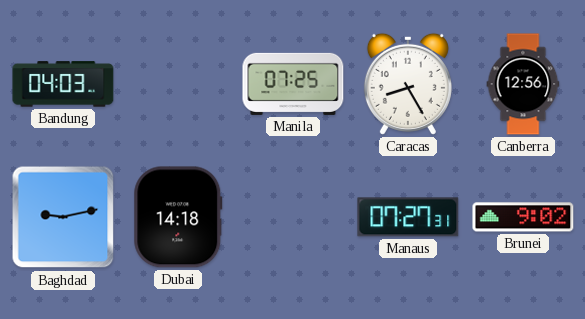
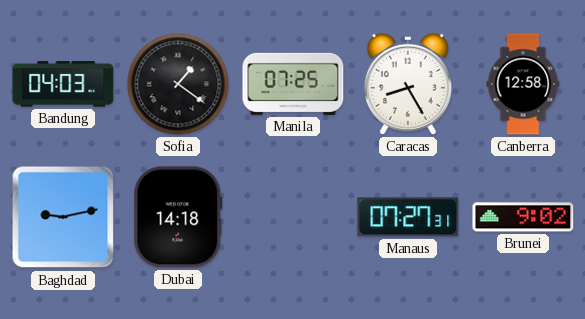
Sofia: none -> 1:21
Canberra: 12:56 -> 12:58
